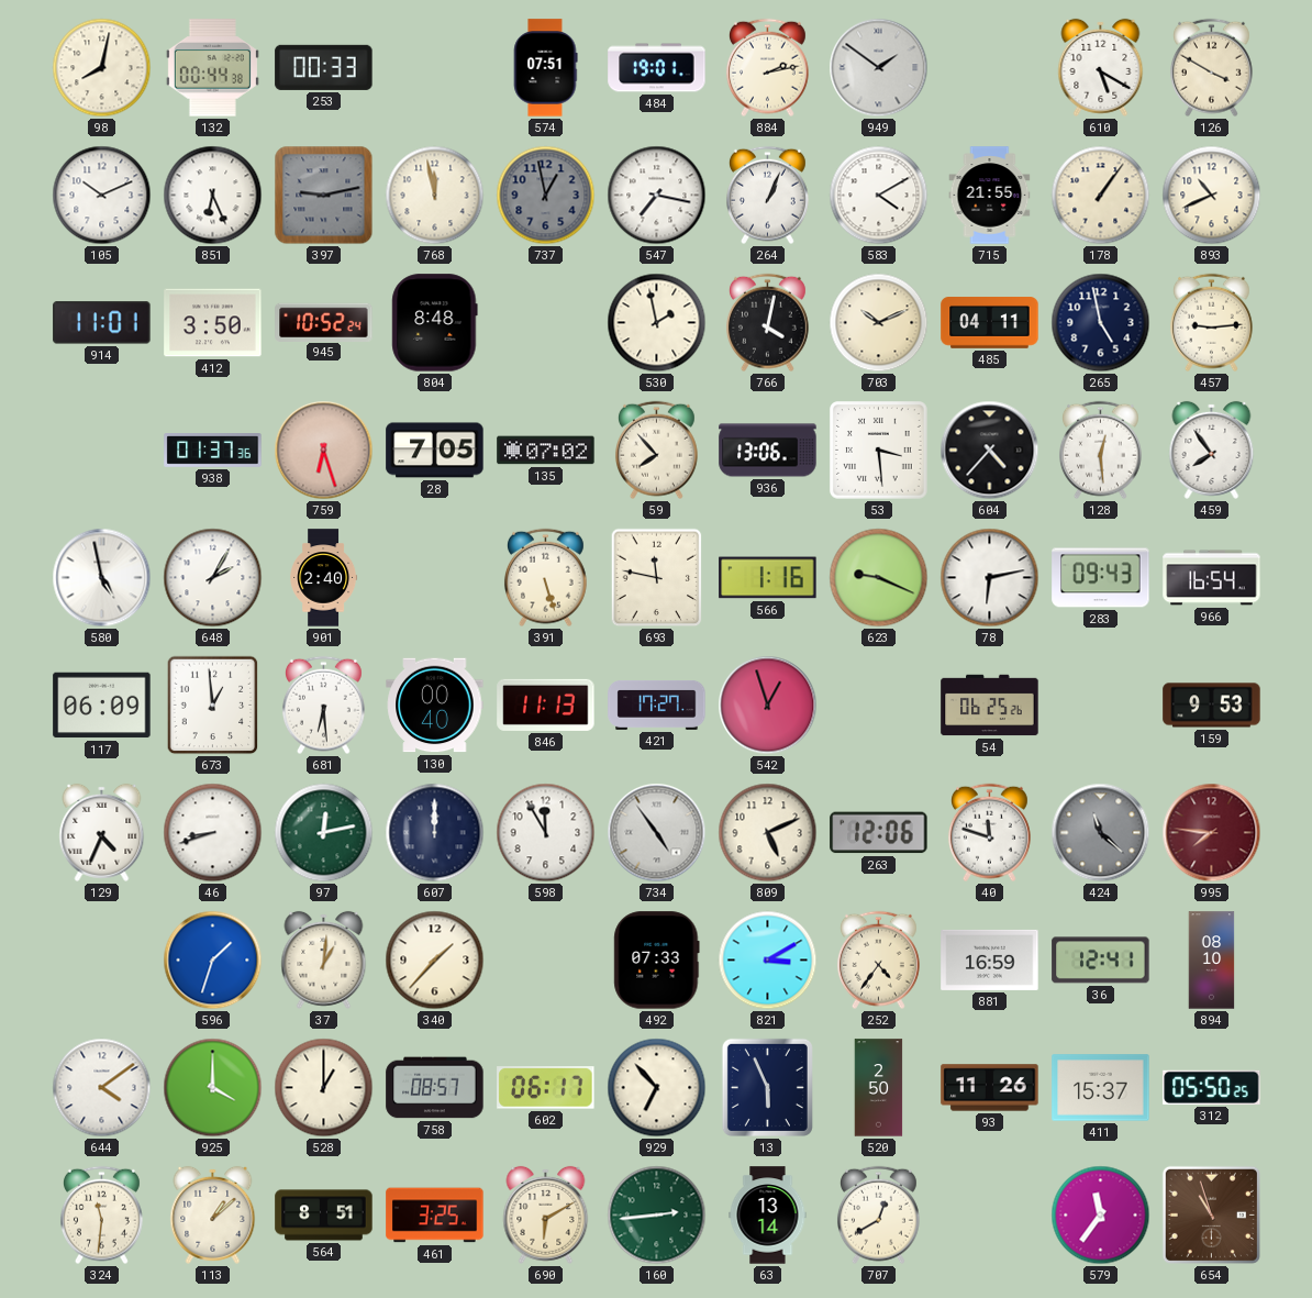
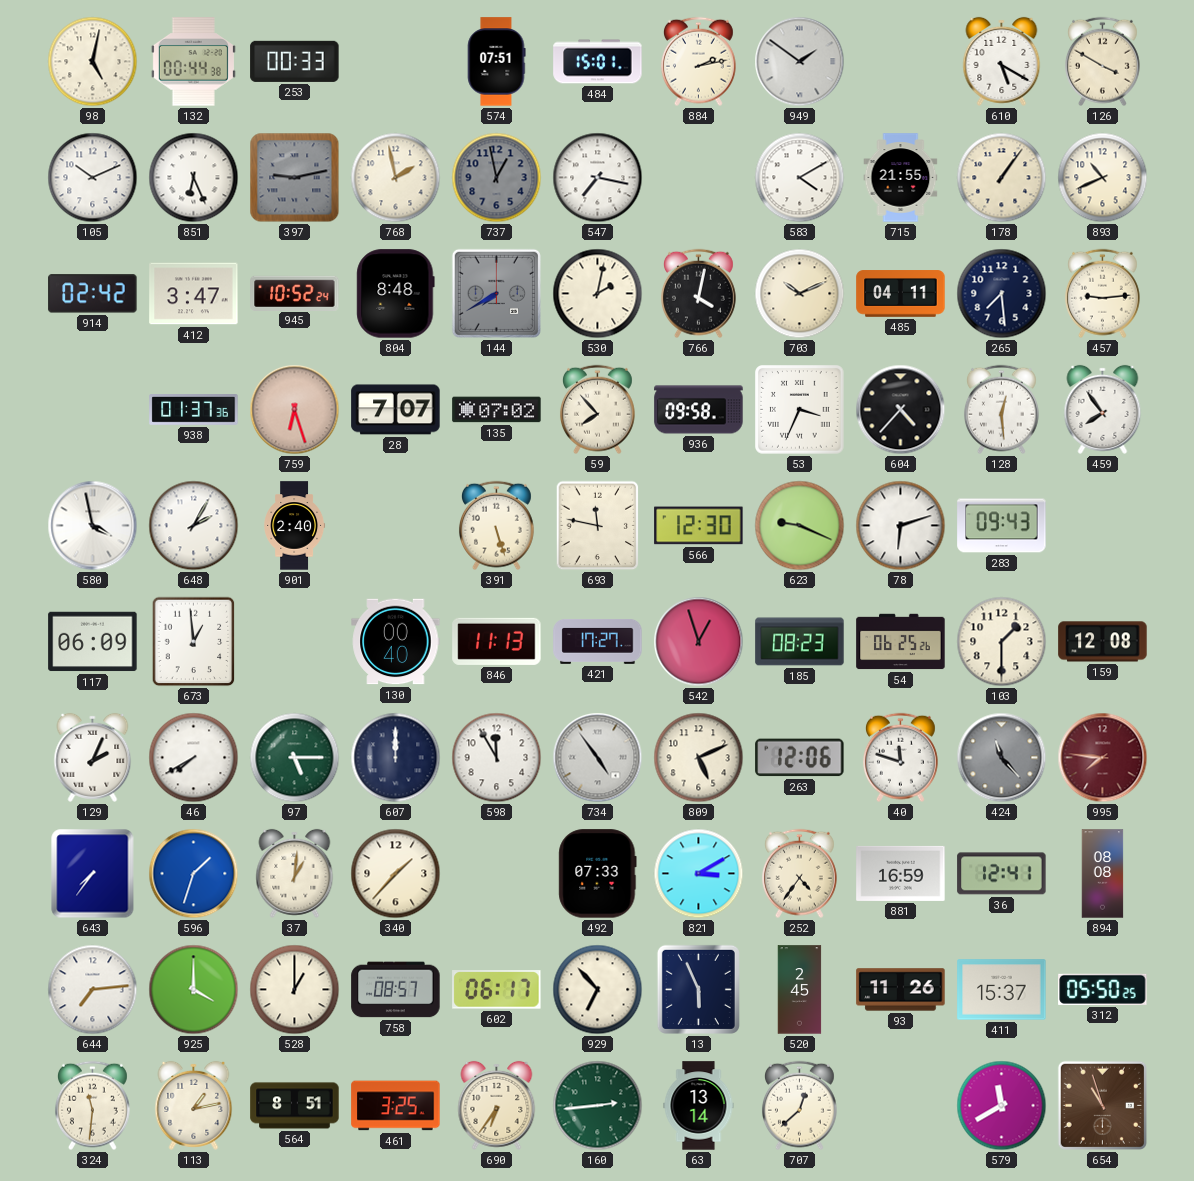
98: 8:02 -> 5:02
484: 19:01 -> 15:01
768: 11:58 -> 1:58
264: 1:04 -> none
914: 11:01 -> 02:42
412: 3:50 -> 3:47
144: none -> 7:40
530: 1:58 -> 2:02
265: 4:58 -> 7:29
28: 7:05 -> 7:07
936: 13:06 -> 09:58
53: 3:29 -> 3:34
580: 4:58 -> 3:58
566: 1:16 -> 12:30
78: 6:13 -> 6:12
966: 16:54 -> none
681: 6:29 -> none
185: none -> 08:23
103: none -> 1:30
159: 9:53 -> 12:08
129: 4:34 -> 2:04
46: 8:42 -> 7:40
97: 12:13 -> 5:15
424: 11:22 -> 11:23
643: none -> 7:36
894: 08:10 -> 08:08
644: 4:09 -> 7:14
520: 2:50 -> 2:45
113: 1:08 -> 1:13
690: 6:10 -> 6:36
707: 12:40 -> 12:38
579: 11:36 -> 11:40
